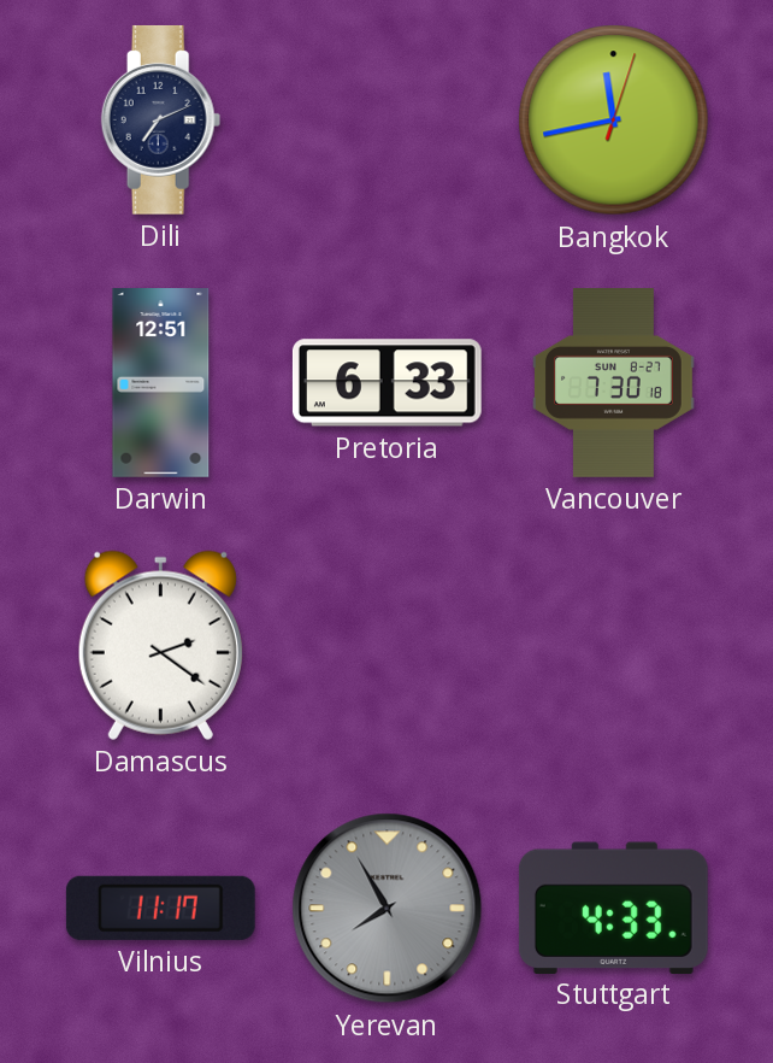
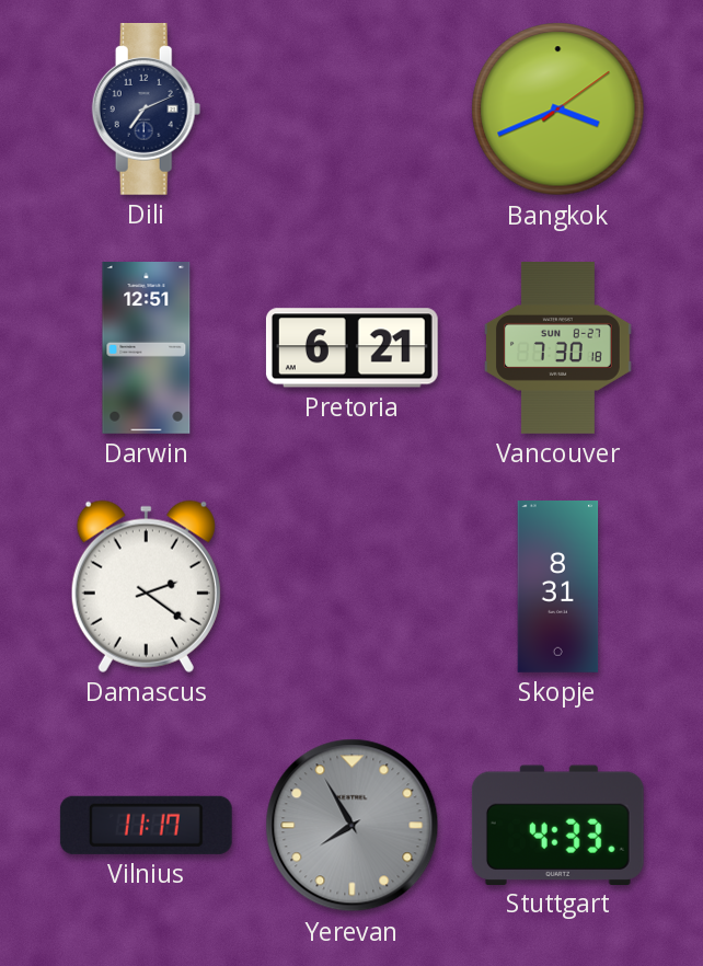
Bangkok: 11:43 -> 3:41
Pretoria: 6:33 -> 6:21
Skopje: none -> 8:31
